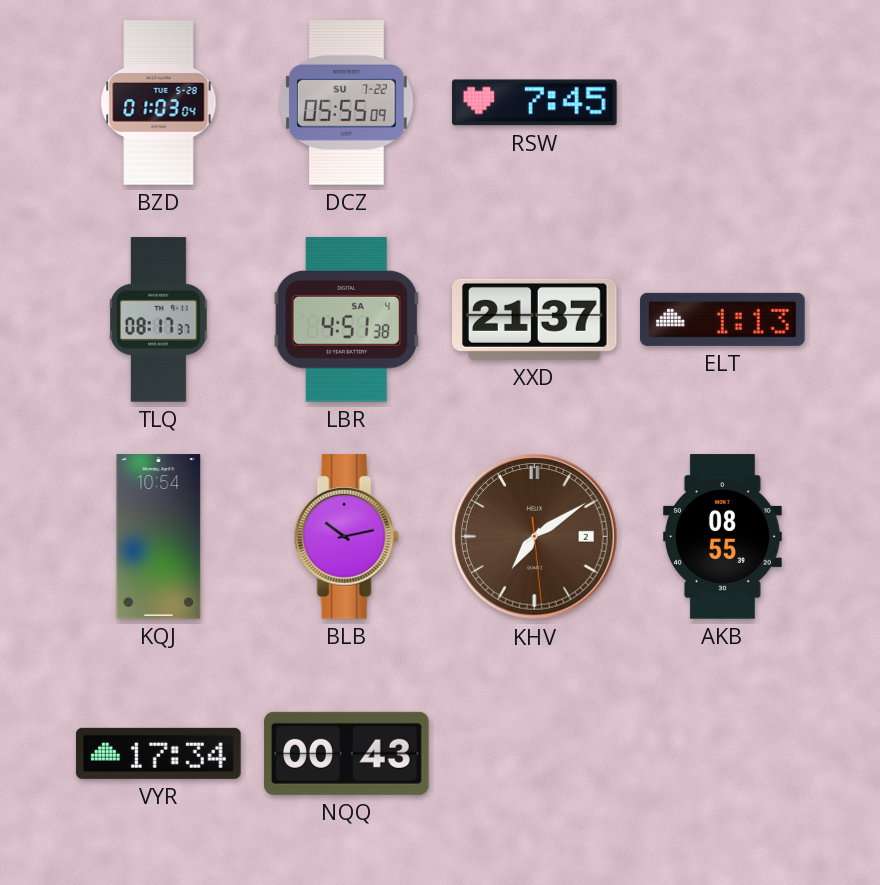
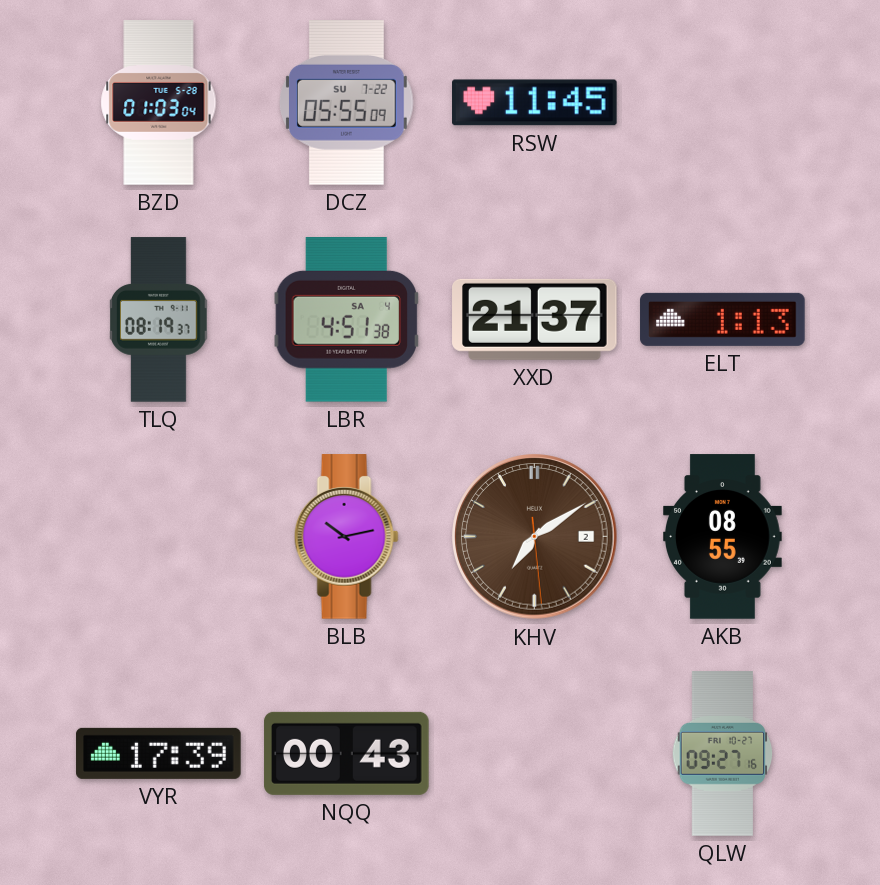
RSW: 7:45 -> 11:45
TLQ: 08:17 -> 08:19
KQJ: 10:54 -> none
VYR: 17:34 -> 17:39
QLW: none -> 09:27
